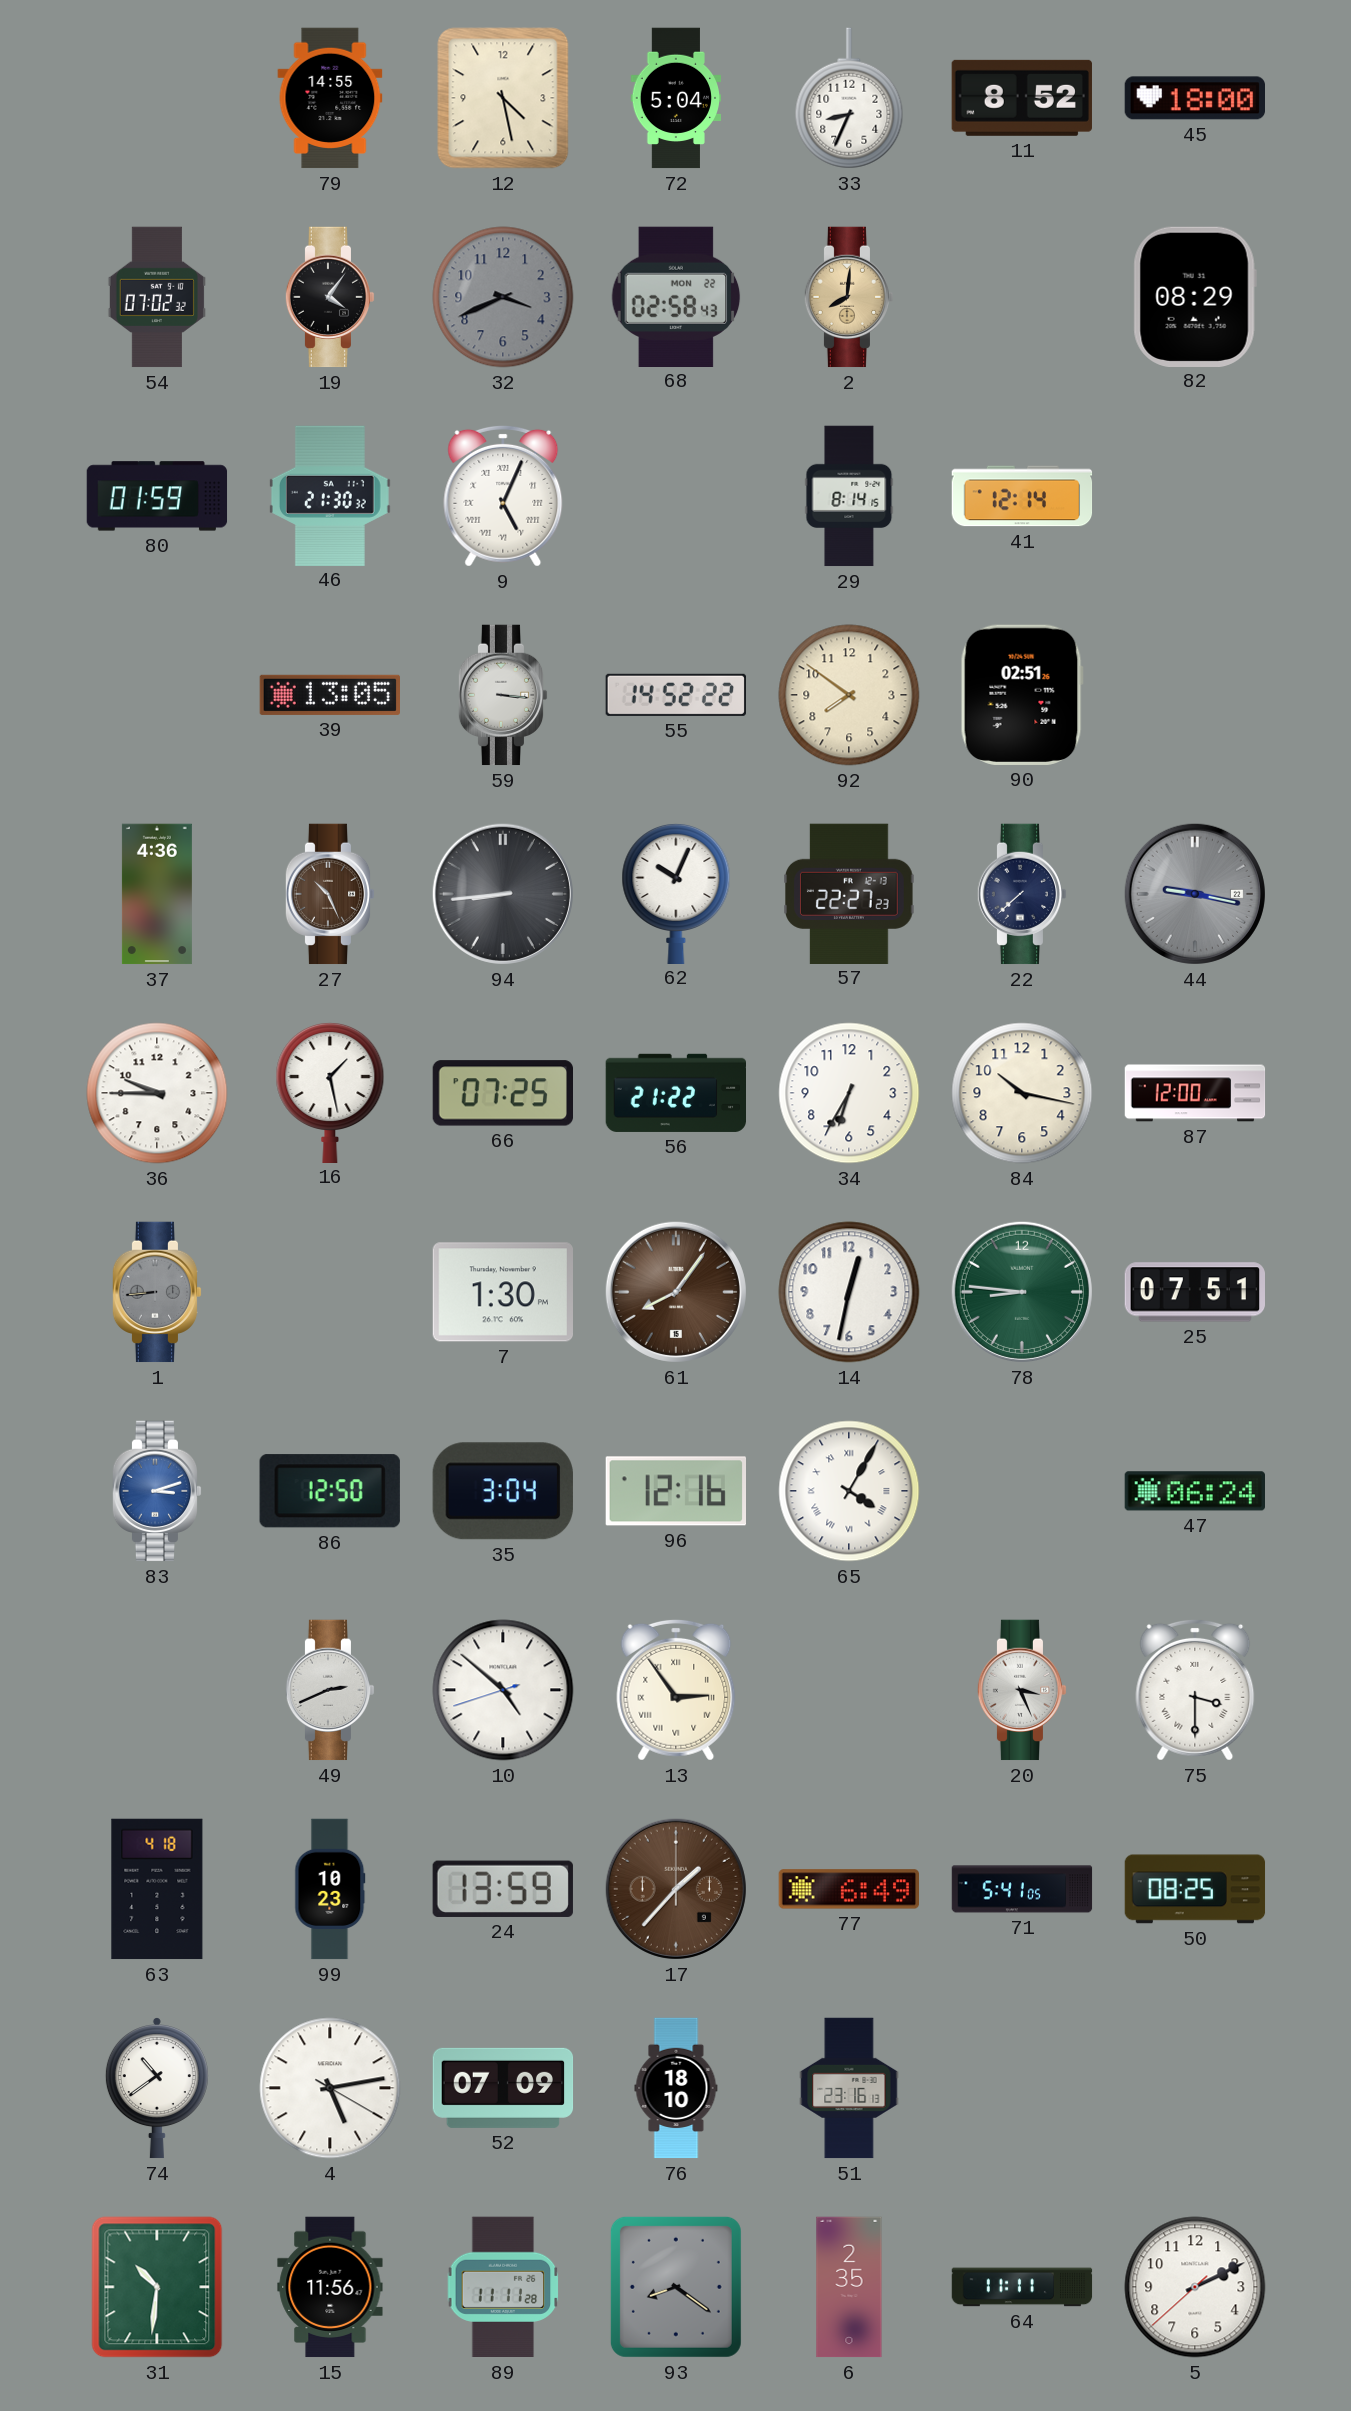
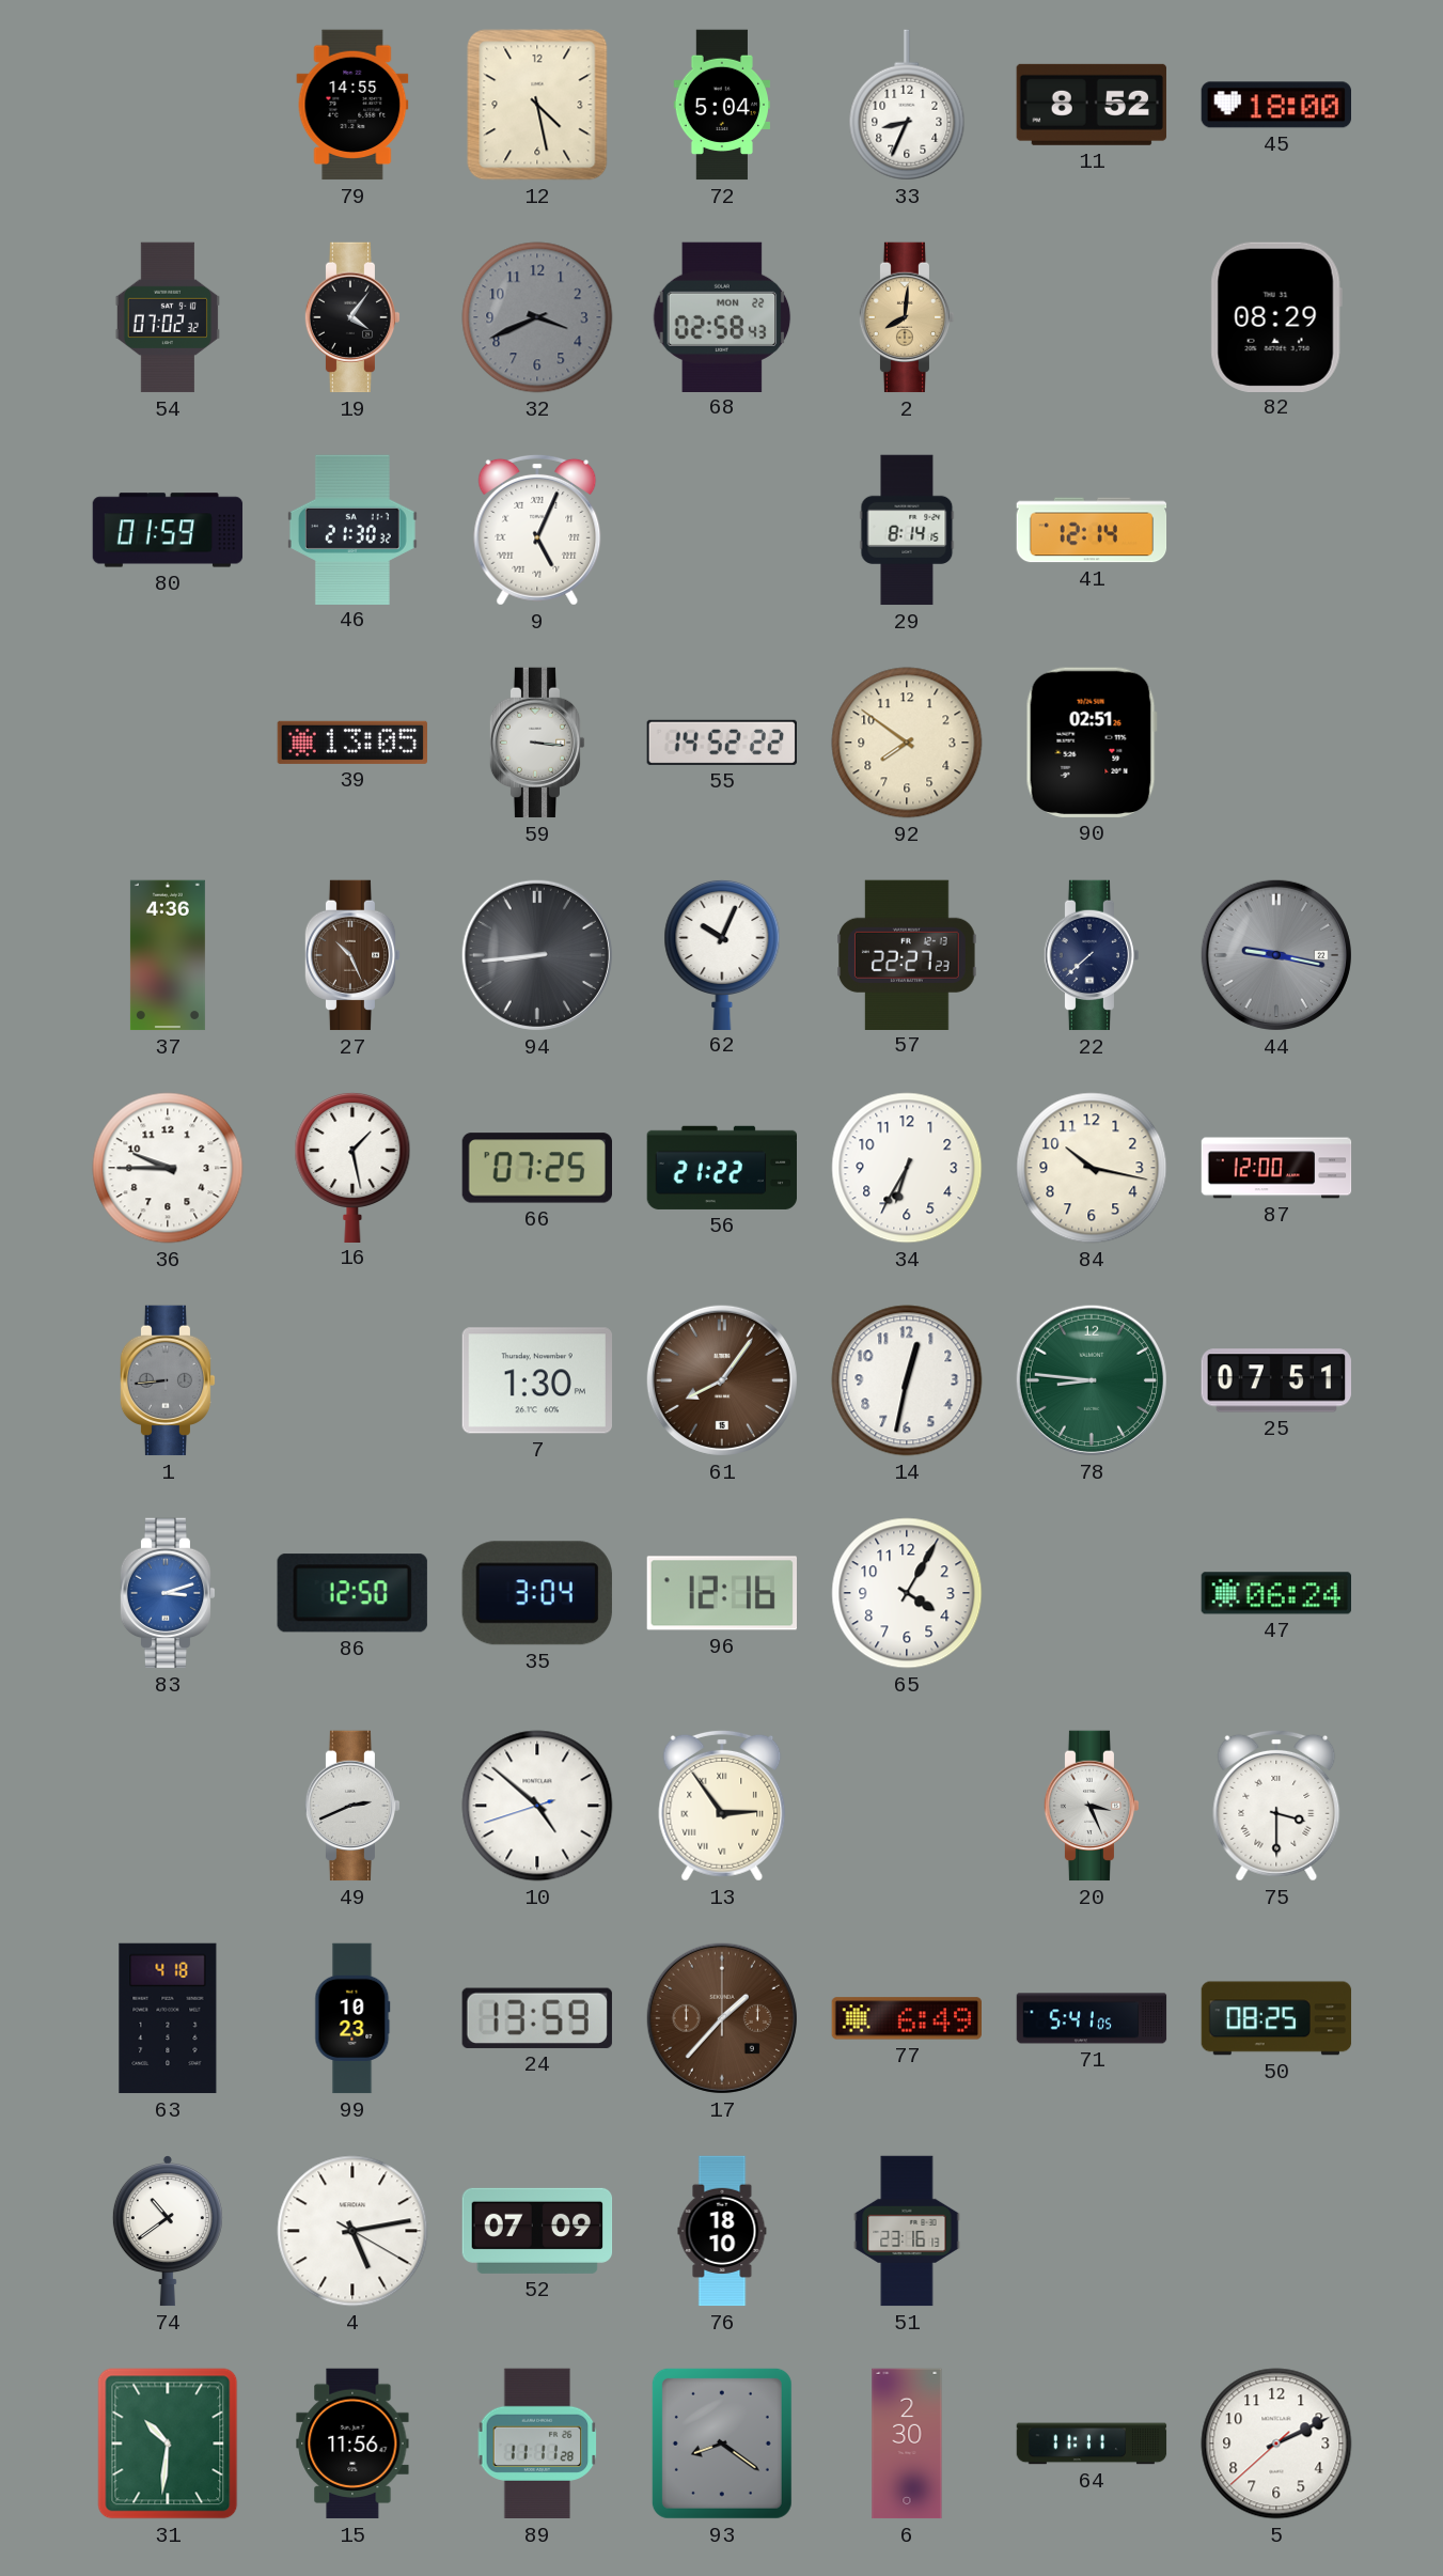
65 numerals: Roman -> Arabic
6: 2:35 -> 2:30
